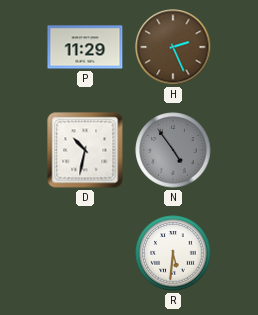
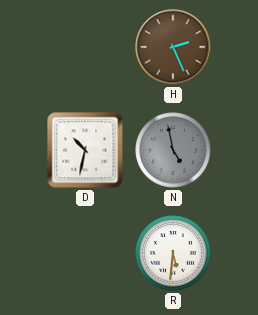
P: 11:29 -> none
N: 4:54 -> 4:58
